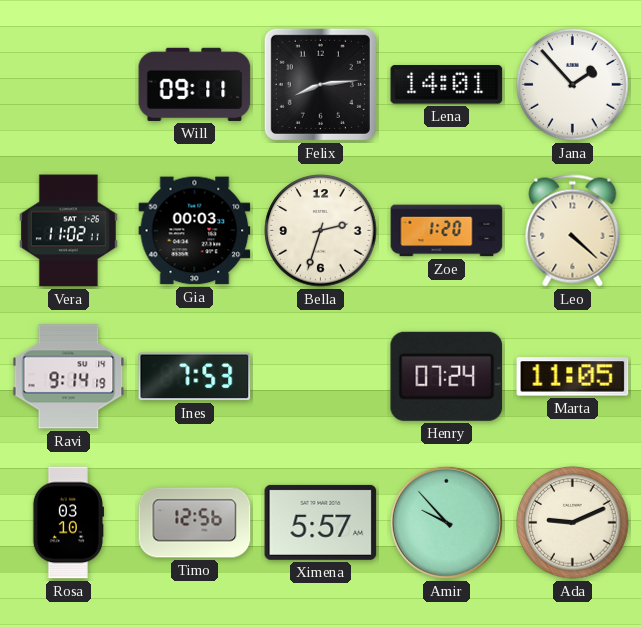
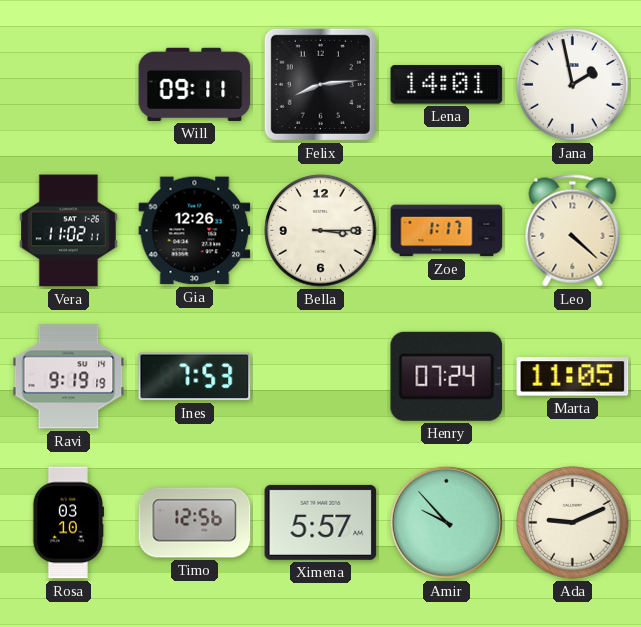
Jana: 1:53 -> 1:58
Gia: 00:03 -> 12:26
Bella: 2:33 -> 3:15
Zoe: 1:20 -> 1:17
Ravi: 9:14 -> 9:19
